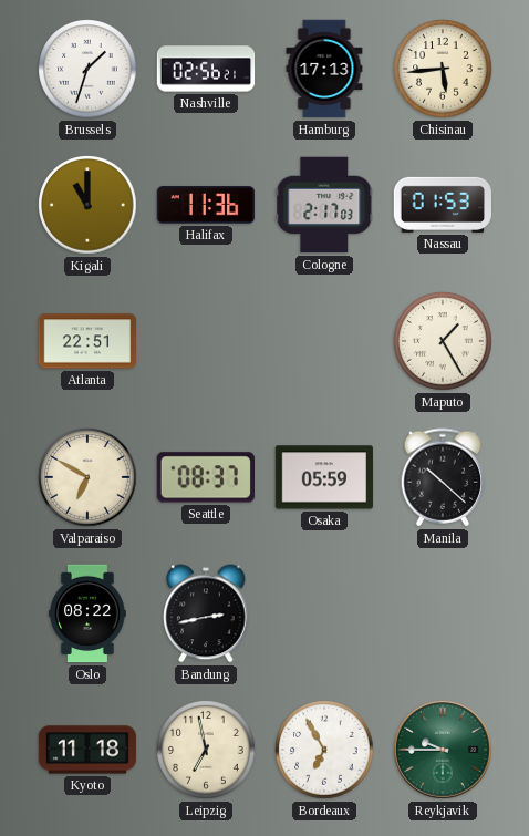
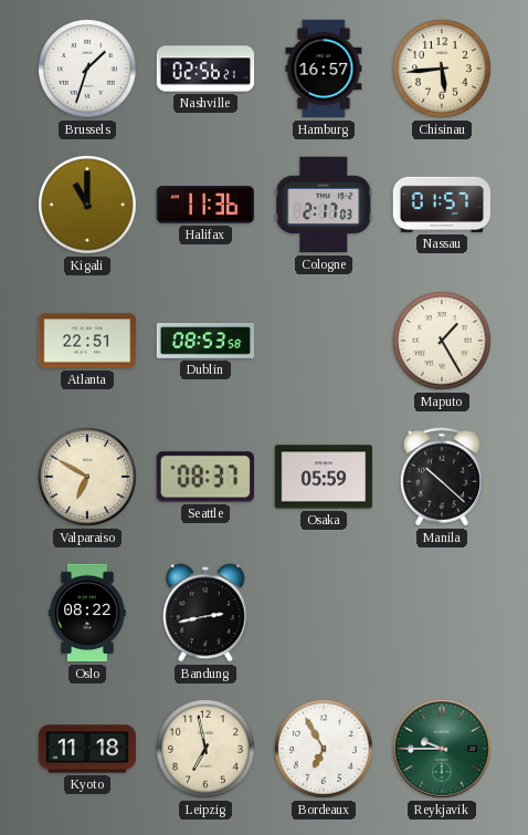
Hamburg: 17:13 -> 16:57
Nassau: 01:53 -> 01:57
Dublin: none -> 08:53
